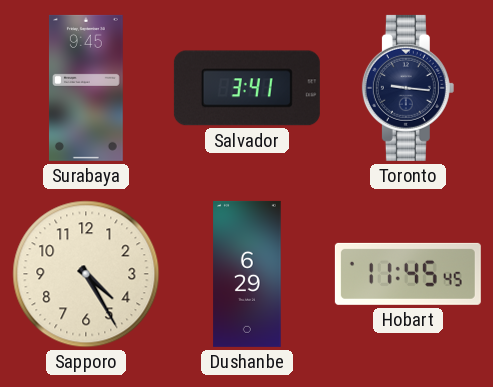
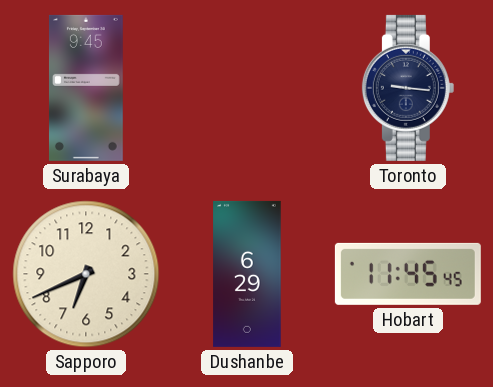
Salvador: 3:41 -> none
Sapporo: 4:25 -> 6:41
